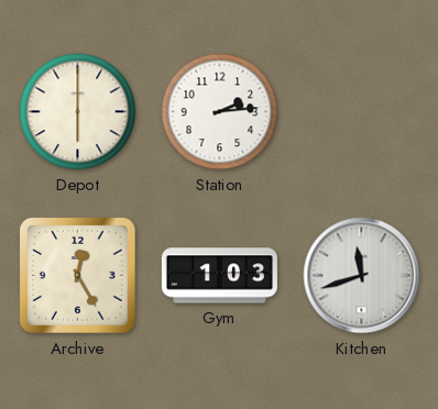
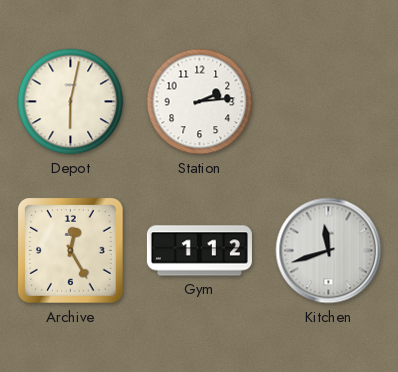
Depot: 6:00 -> 6:02
Gym: 1:03 -> 1:12
